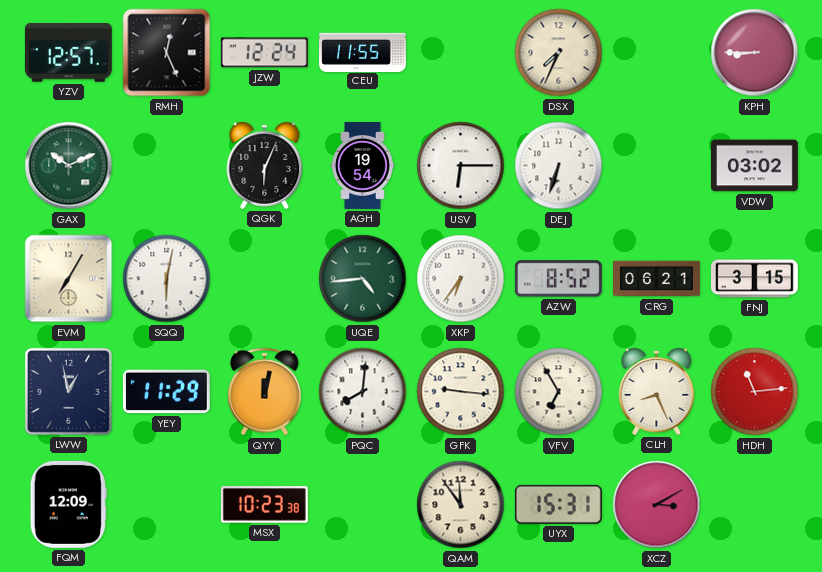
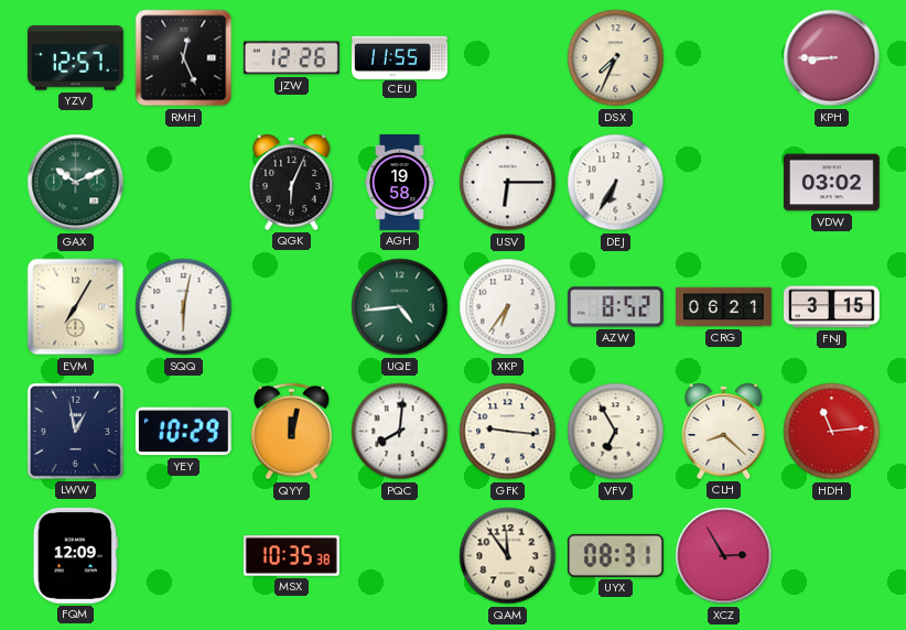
JZW: 12:24 -> 12:26
AGH: 19:54 -> 19:58
DEJ: 6:33 -> 6:35
YEY: 11:29 -> 10:29
CLH: 8:26 -> 8:22
MSX: 10:23 -> 10:35
UYX: 15:31 -> 08:31
XCZ: 3:10 -> 2:55
